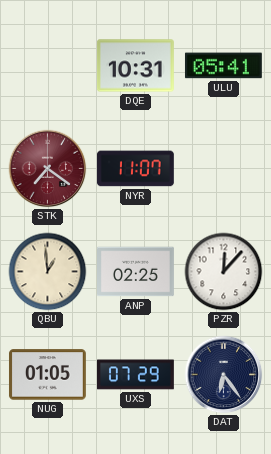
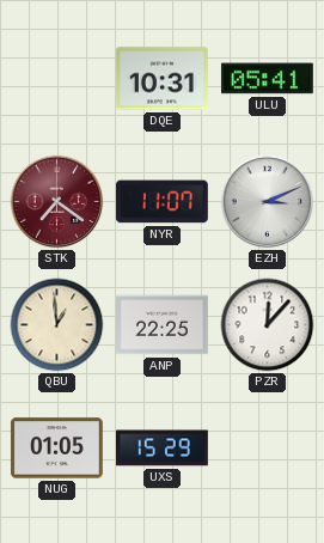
EZH: none -> 3:11
ANP: 02:25 -> 22:25
UXS: 07:29 -> 15:29
DAT: 6:24 -> none
